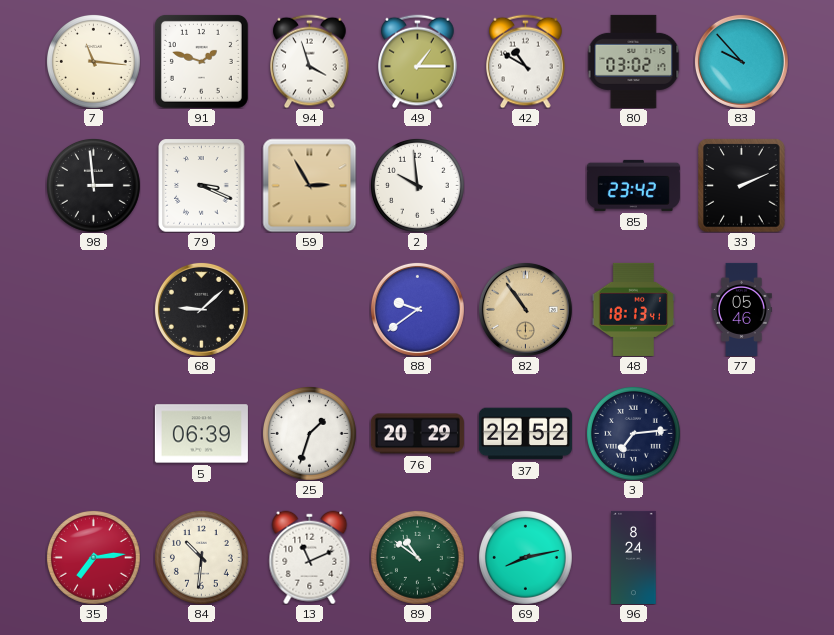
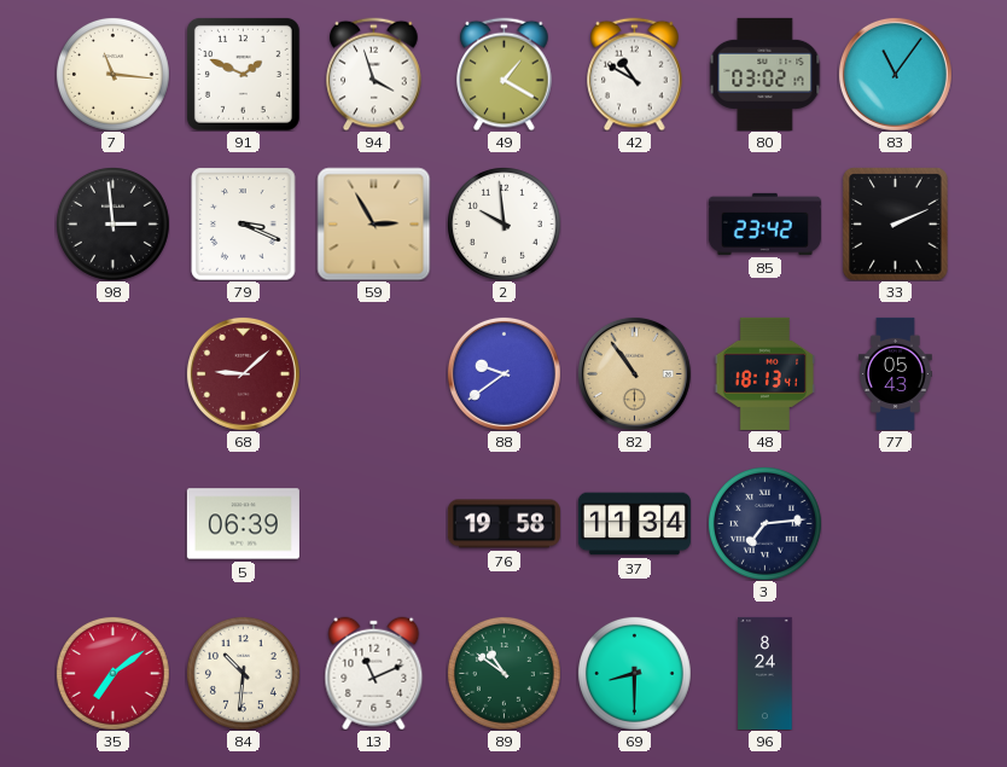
91: 1:48 -> 1:49
49: 1:15 -> 1:20
83: 9:53 -> 11:06
68 dial: black -> burgundy
77: 05:46 -> 05:43
25: 1:33 -> none
76: 20:29 -> 19:58
37: 22:52 -> 11:34
35: 7:14 -> 7:09
69: 8:13 -> 8:30
